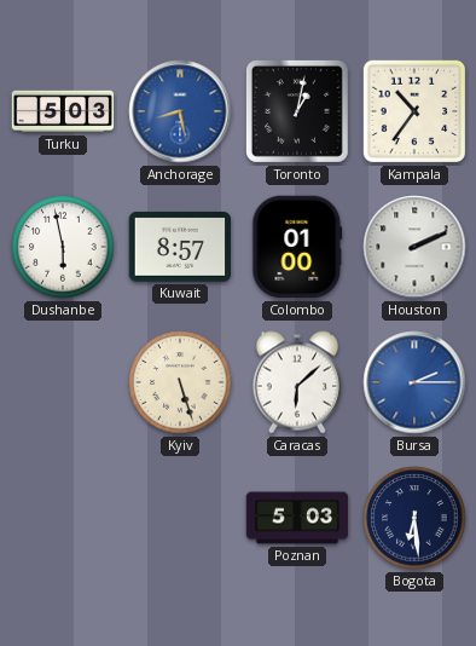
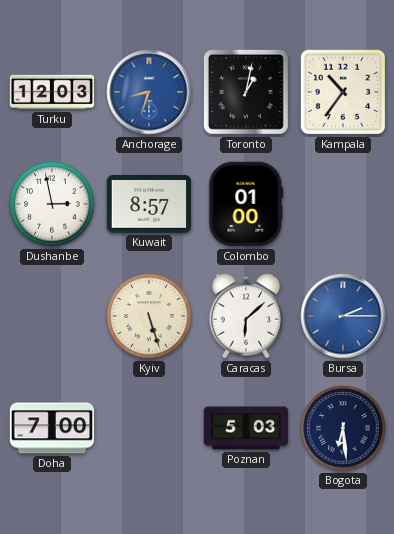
Turku: 5:03 -> 12:03
Anchorage: 8:28 -> 8:33
Dushanbe: 5:58 -> 2:58
Houston: 2:11 -> none
Doha: none -> 7:00
